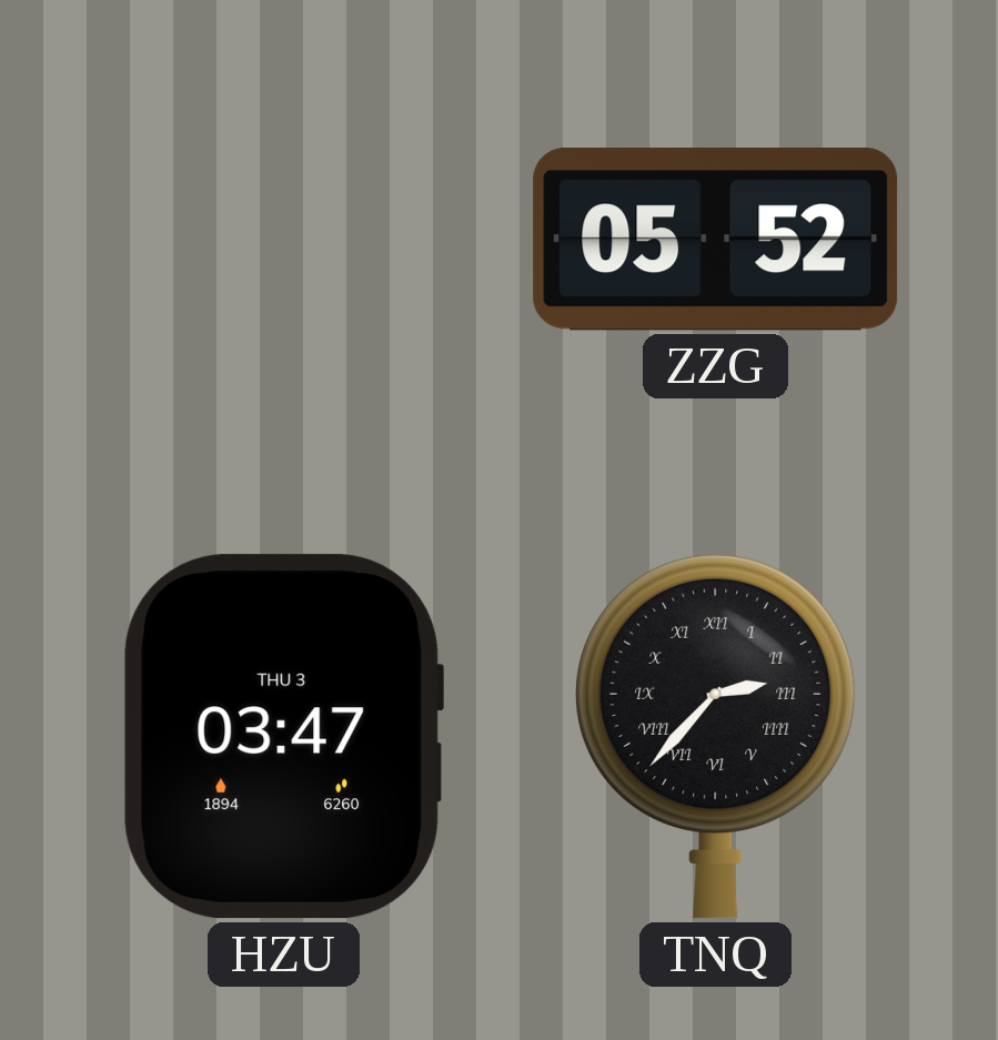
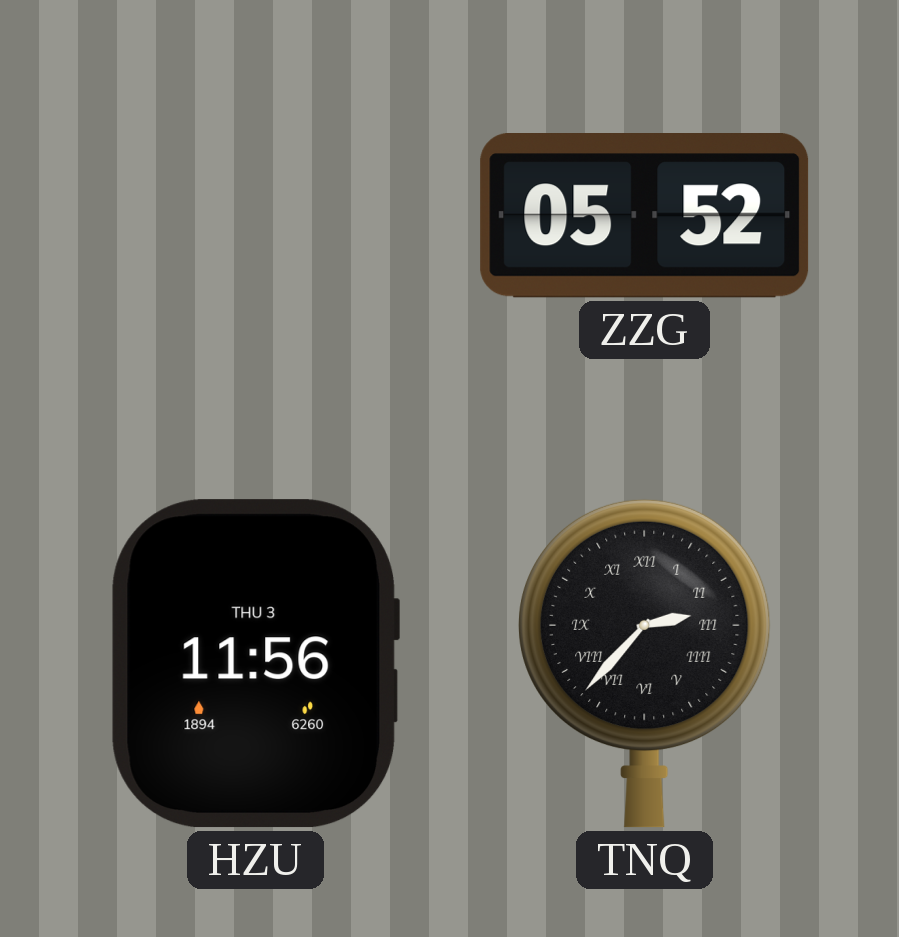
HZU: 03:47 -> 11:56
